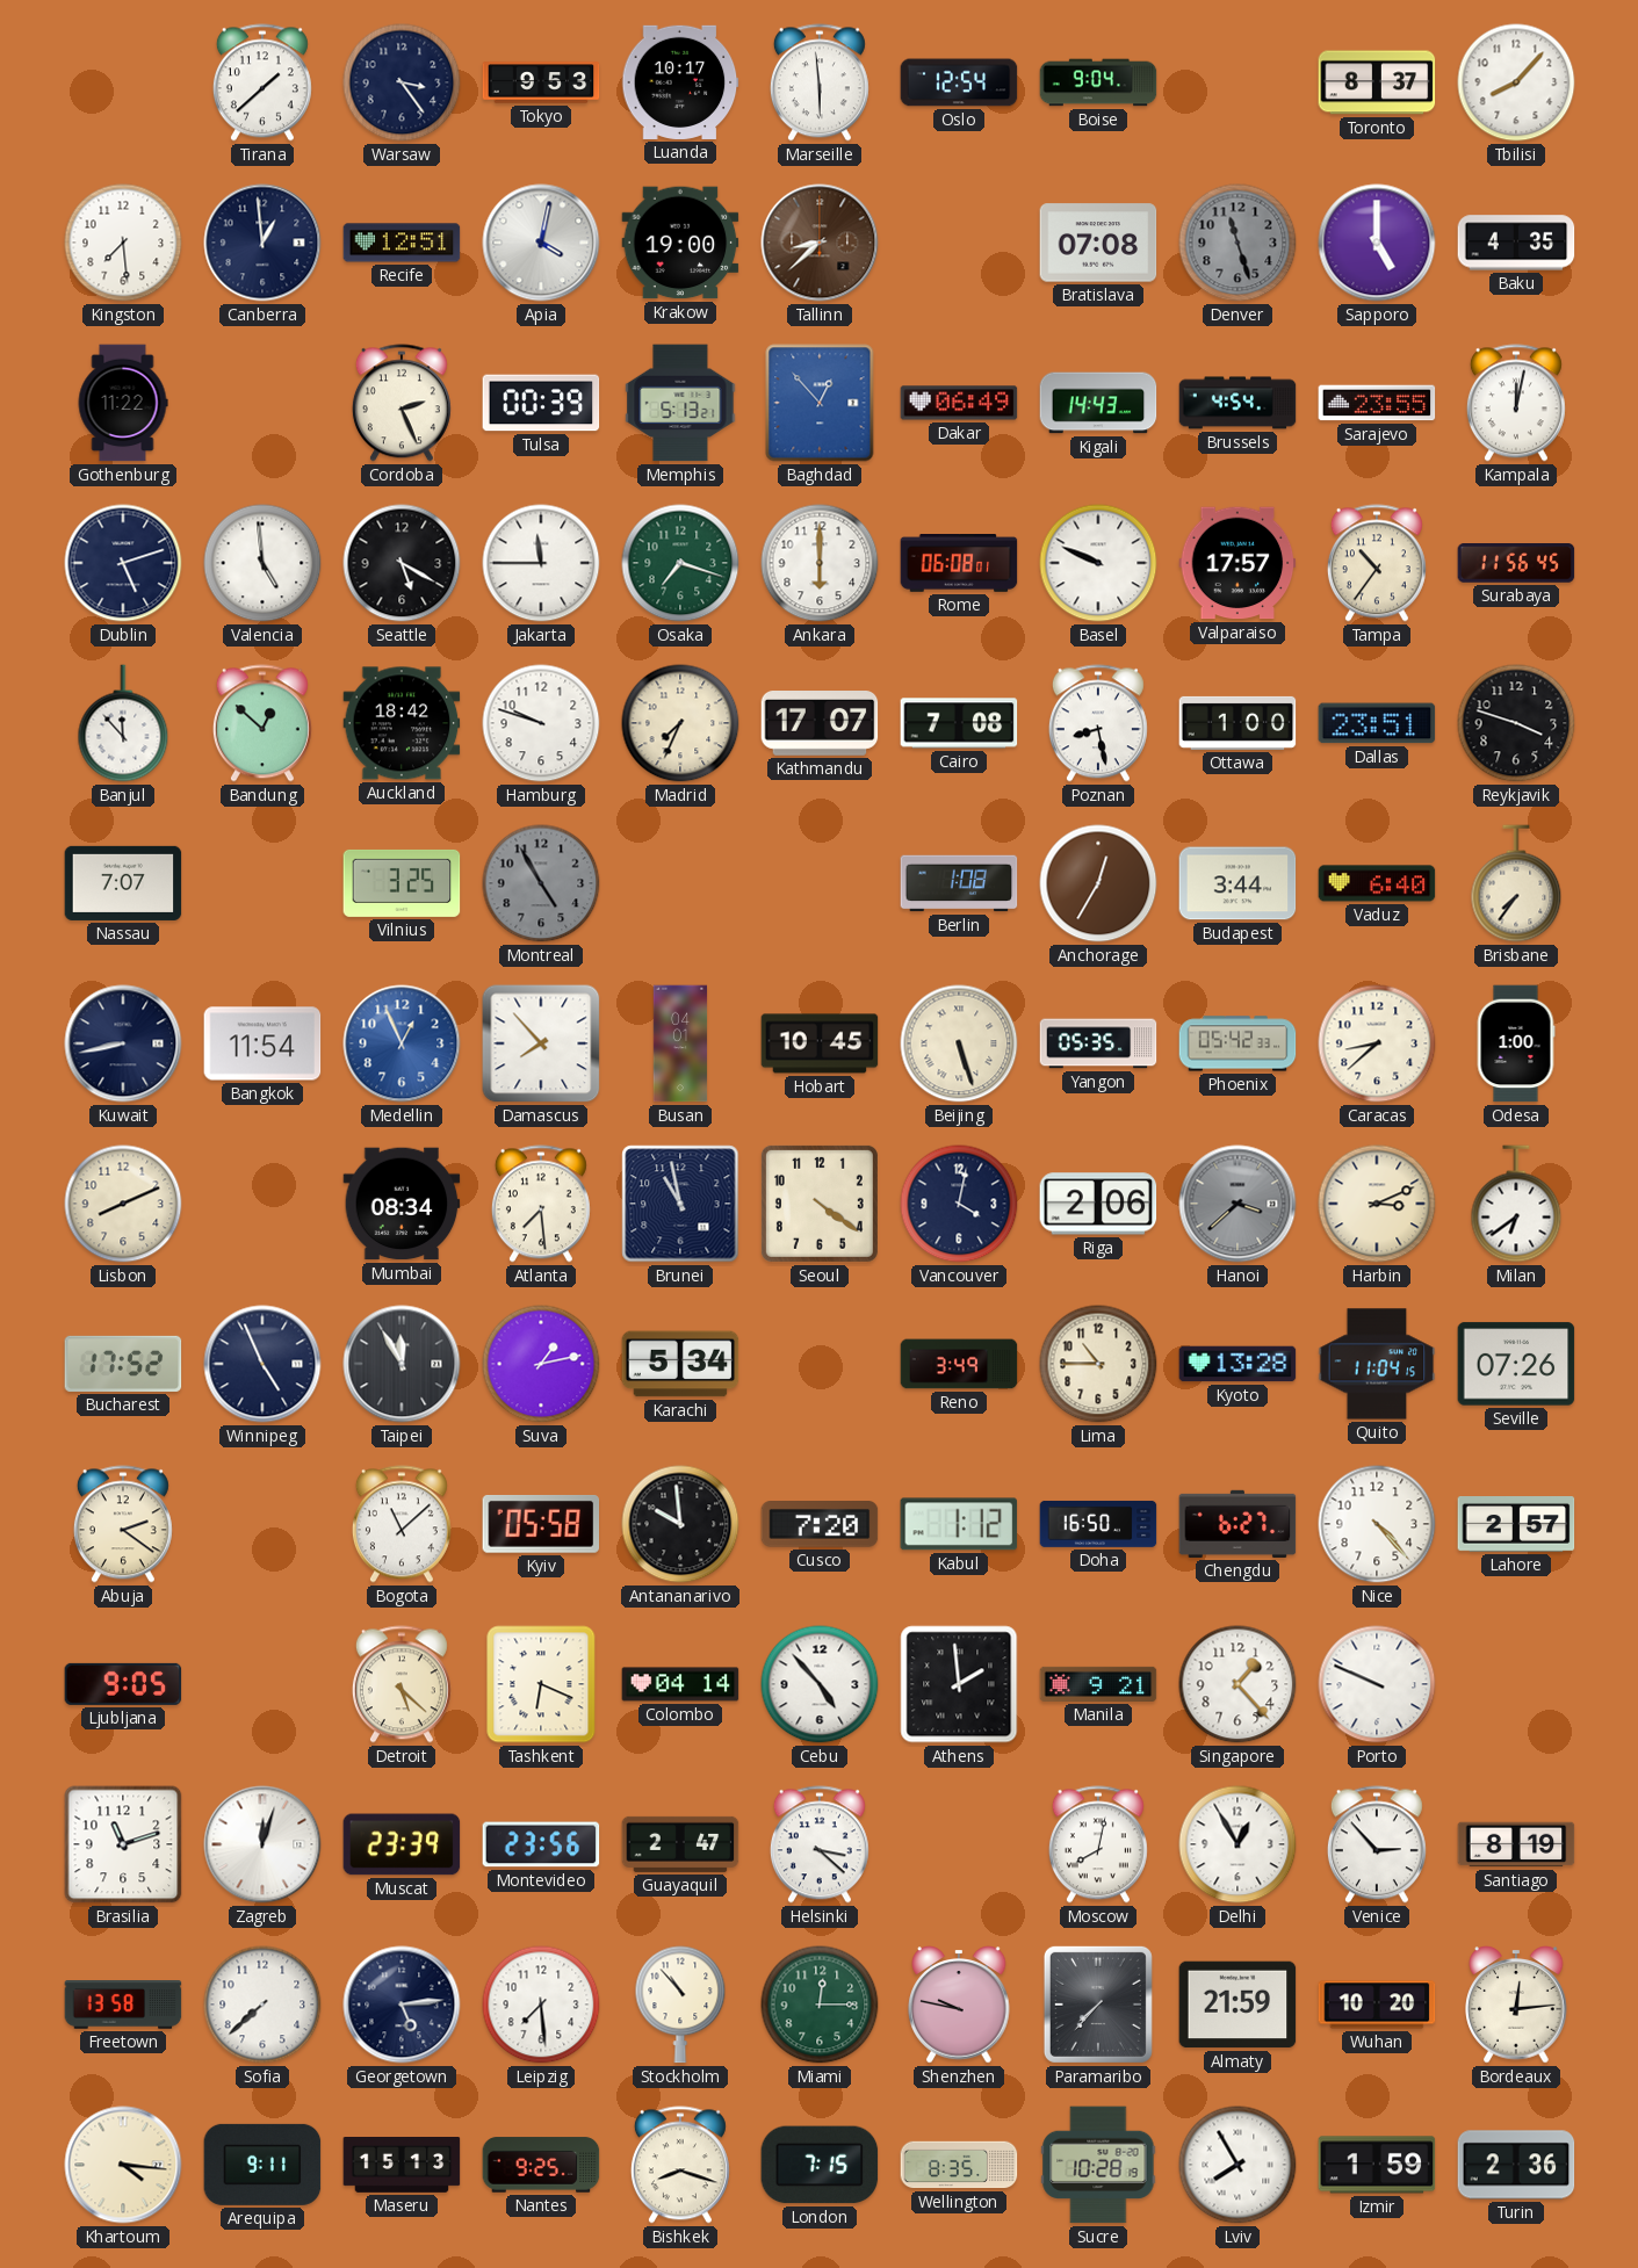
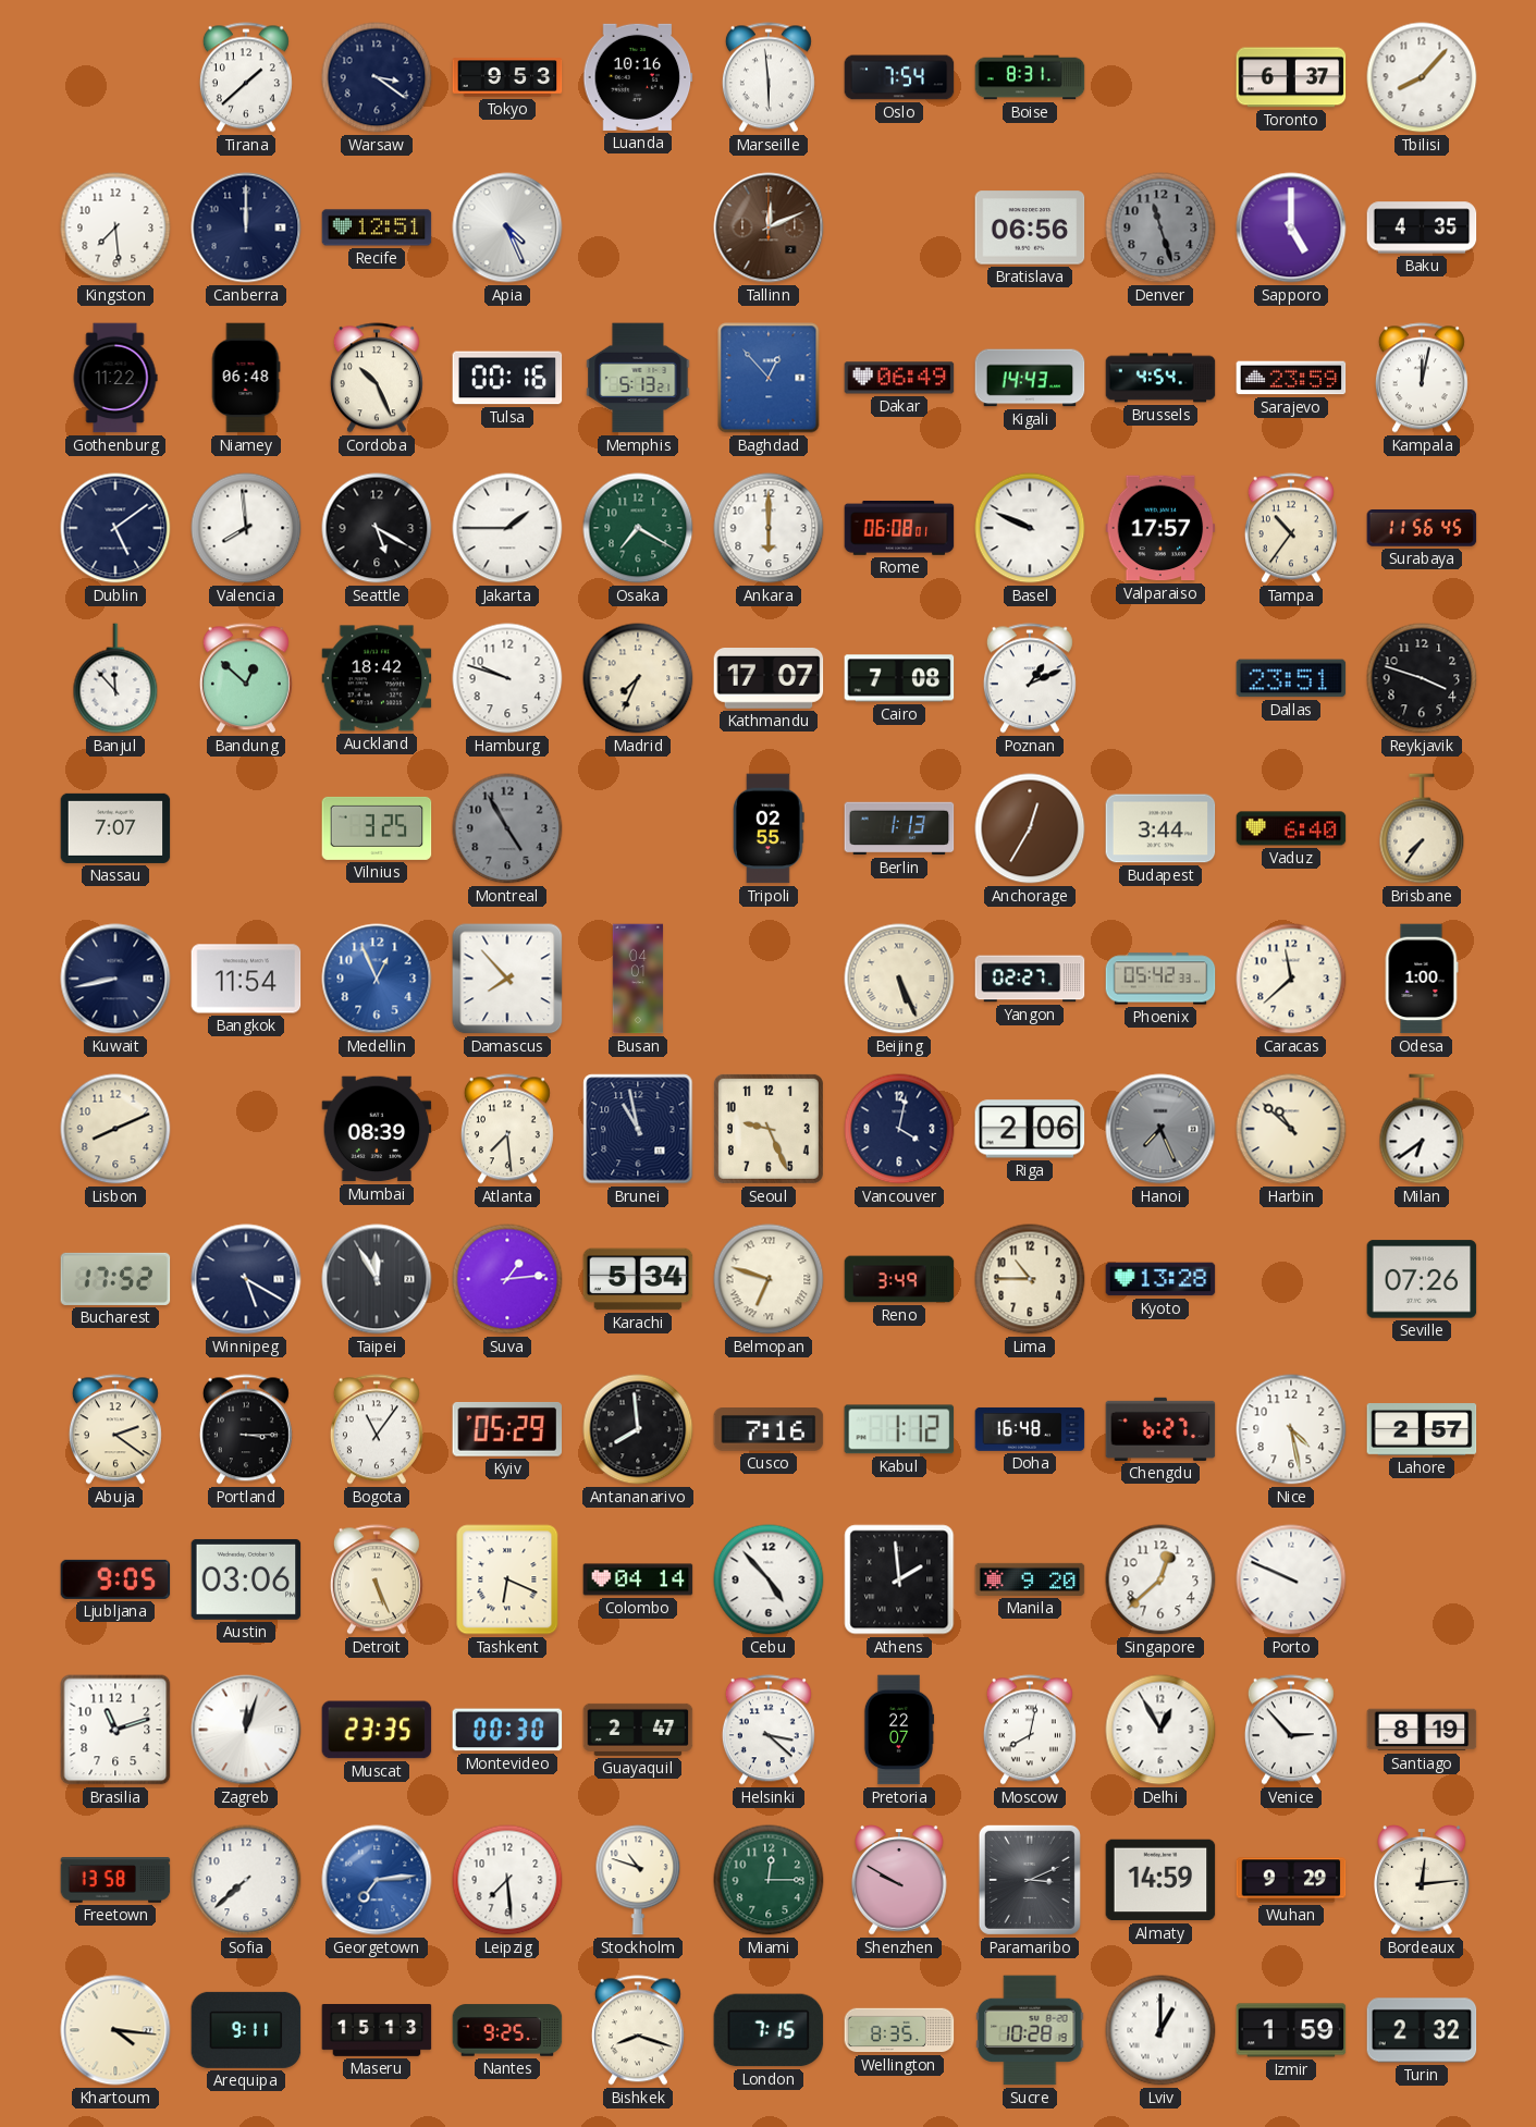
Warsaw: 3:24 -> 3:21
Luanda: 10:17 -> 10:16
Oslo: 12:54 -> 7:54
Boise: 9:04 -> 8:31
Toronto: 8:37 -> 6:37
Canberra: 12:59 -> 12:00
Apia: 4:02 -> 4:26
Krakow: 19:00 -> none
Tallinn: 8:38 -> 12:11
Bratislava: 07:08 -> 06:56
Niamey: none -> 06:48
Cordoba: 2:26 -> 10:26
Tulsa: 00:39 -> 00:16
Sarajevo: 23:55 -> 23:59
Dublin: 5:12 -> 5:09
Valencia: 4:59 -> 7:59
Jakarta: 11:45 -> 1:45
Osaka: 7:18 -> 7:20
Poznan: 8:28 -> 1:11
Ottawa: 1:00 -> none
Tripoli: none -> 02:55
Berlin: 1:08 -> 1:13
Hobart: 10:45 -> none
Beijing: 5:27 -> 5:26
Yangon: 05:35 -> 02:27
Caracas: 8:38 -> 11:38
Mumbai: 08:34 -> 08:39
Seoul: 4:21 -> 9:26
Hanoi: 3:38 -> 7:26
Harbin: 3:11 -> 10:52
Winnipeg: 4:56 -> 5:20
Suva: 1:13 -> 1:14
Belmopan: none -> 6:48
Quito: 11:04 -> none
Portland: none -> 3:15
Bogota: 11:08 -> 11:06
Kyiv: 05:58 -> 05:29
Antananarivo: 9:59 -> 7:59
Cusco: 7:20 -> 7:16
Doha: 16:50 -> 16:48
Nice: 4:23 -> 4:28
Austin: none -> 03:06
Detroit: 5:22 -> 5:26
Manila: 9:21 -> 9:20
Singapore: 1:23 -> 12:38
Muscat: 23:39 -> 23:35
Montevideo: 23:56 -> 00:30
Pretoria: none -> 22:07
Georgetown: 5:14 -> 7:14
Georgetown dial: navy -> blue
Stockholm: 10:53 -> 10:48
Shenzhen: 9:47 -> 9:50
Paramaribo: 7:37 -> 3:11
Almaty: 21:59 -> 14:59
Wuhan: 10:20 -> 9:29
Lviv: 7:55 -> 1:00
Turin: 2:36 -> 2:32
